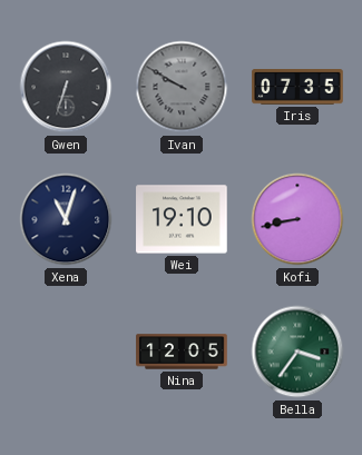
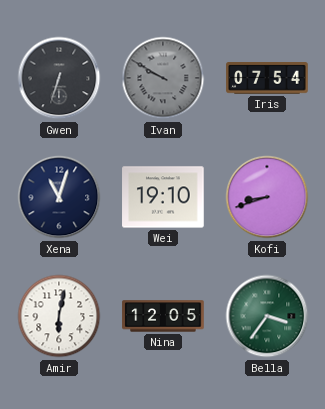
Iris: 07:35 -> 07:54
Kofi: 8:43 -> 8:42
Amir: none -> 6:02
